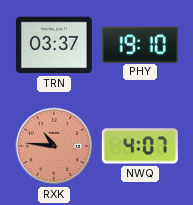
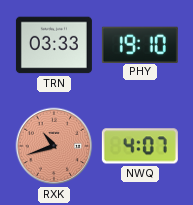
TRN: 03:37 -> 03:33
RXK: 10:46 -> 10:42
